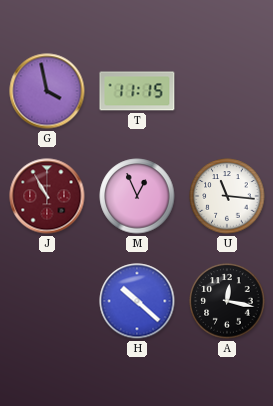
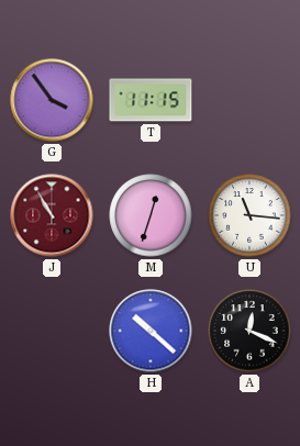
G: 3:58 -> 3:54
M: 12:56 -> 12:33
A: 12:17 -> 12:19
